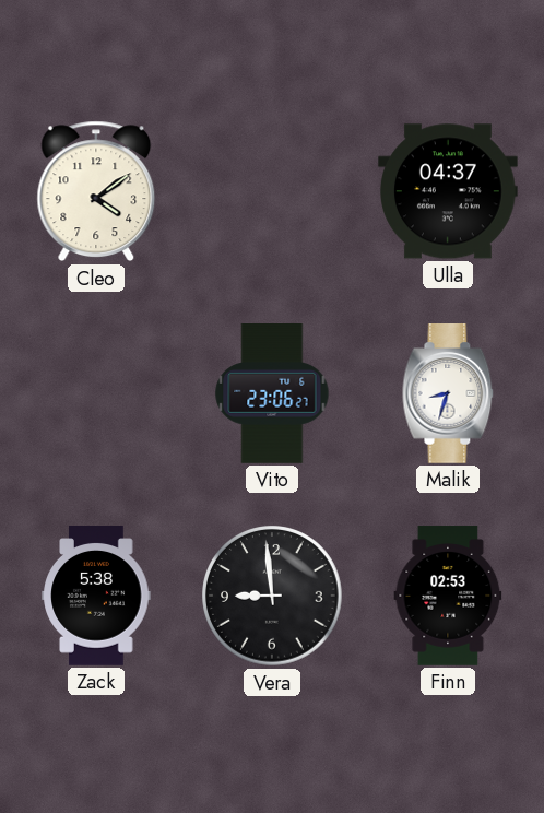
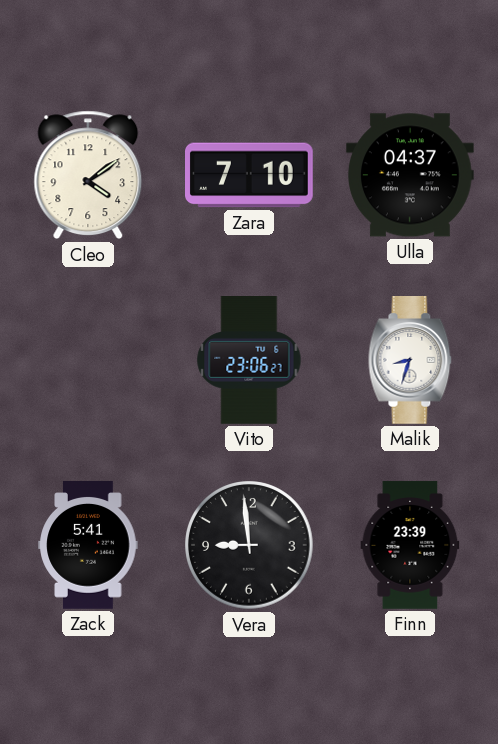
Zara: none -> 7:10
Zack: 5:38 -> 5:41
Finn: 02:53 -> 23:39
